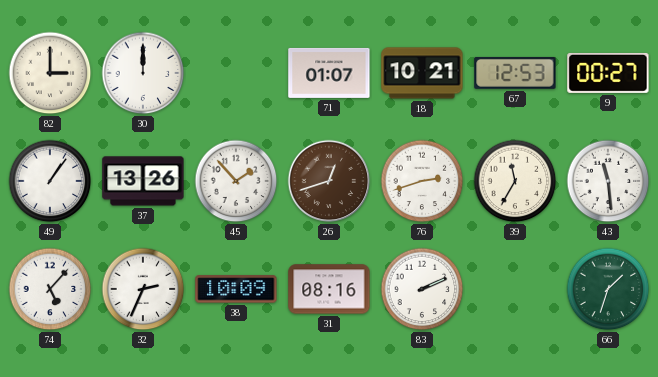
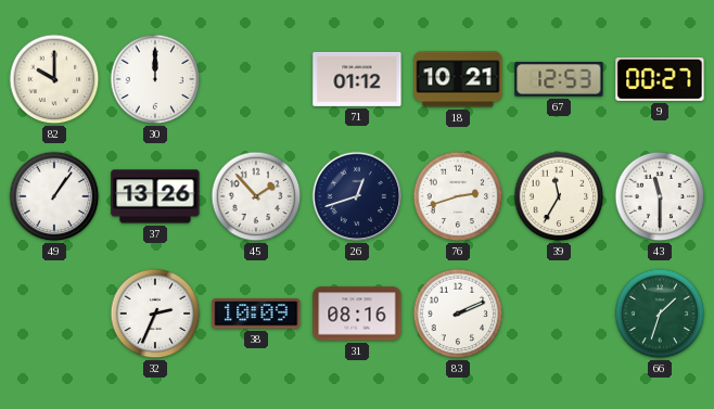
82: 3:00 -> 10:00
71: 01:07 -> 01:12
26 dial: brown -> navy
43: 11:29 -> 11:30
74: 5:07 -> none
